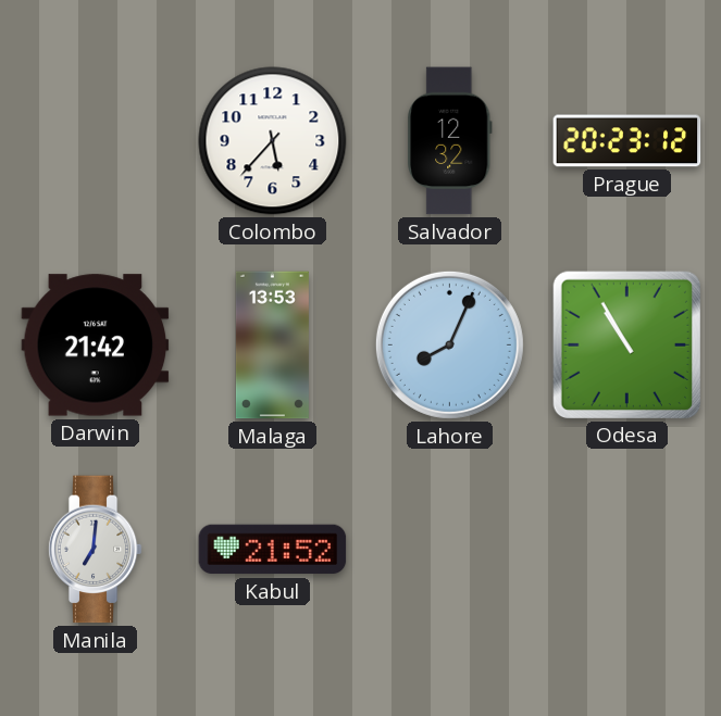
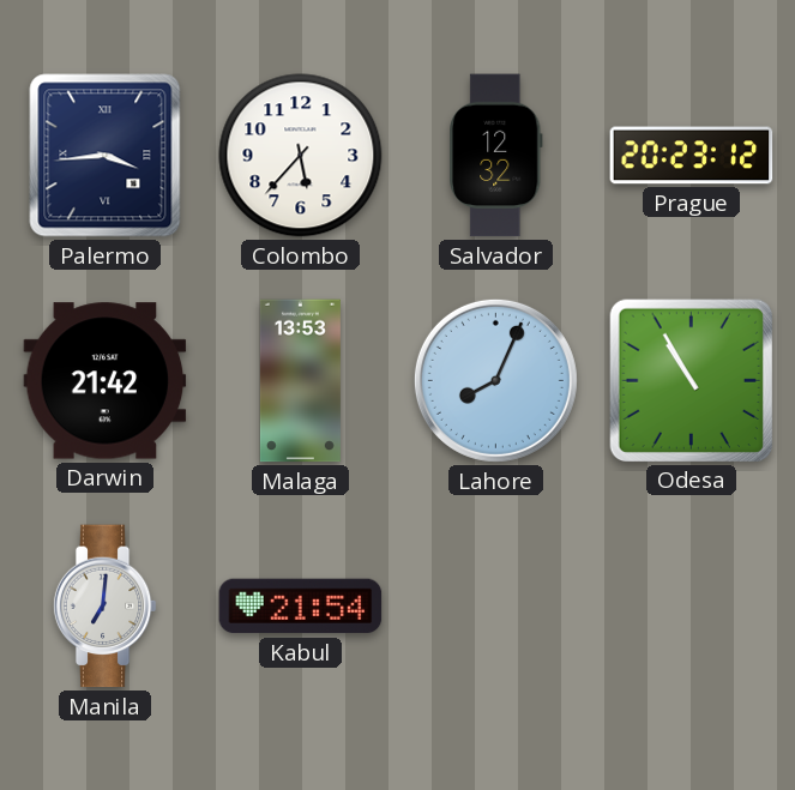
Palermo: none -> 3:44
Kabul: 21:52 -> 21:54
